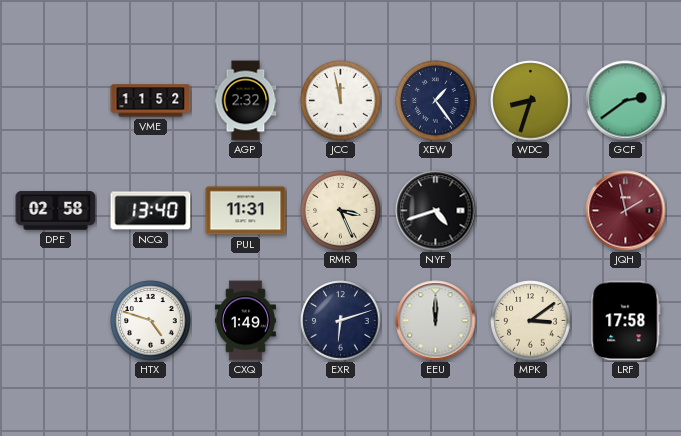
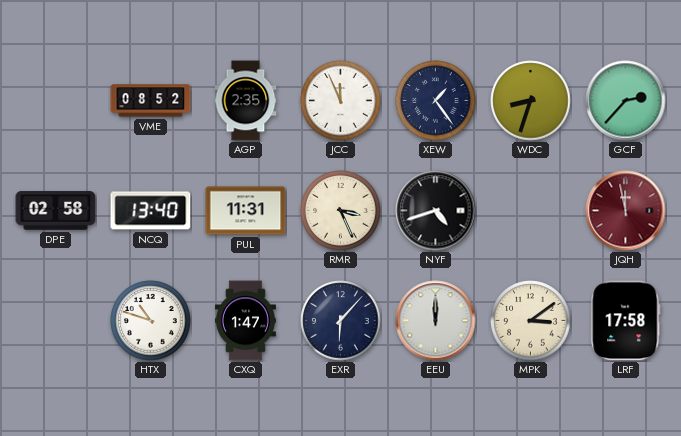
VME: 11:52 -> 08:52
AGP: 2:32 -> 2:35
JCC: 11:58 -> 11:56
GCF: 2:39 -> 2:37
JQH: 1:58 -> 11:58
HTX: 4:48 -> 10:48
CXQ: 1:49 -> 1:47
EXR: 6:12 -> 6:07
